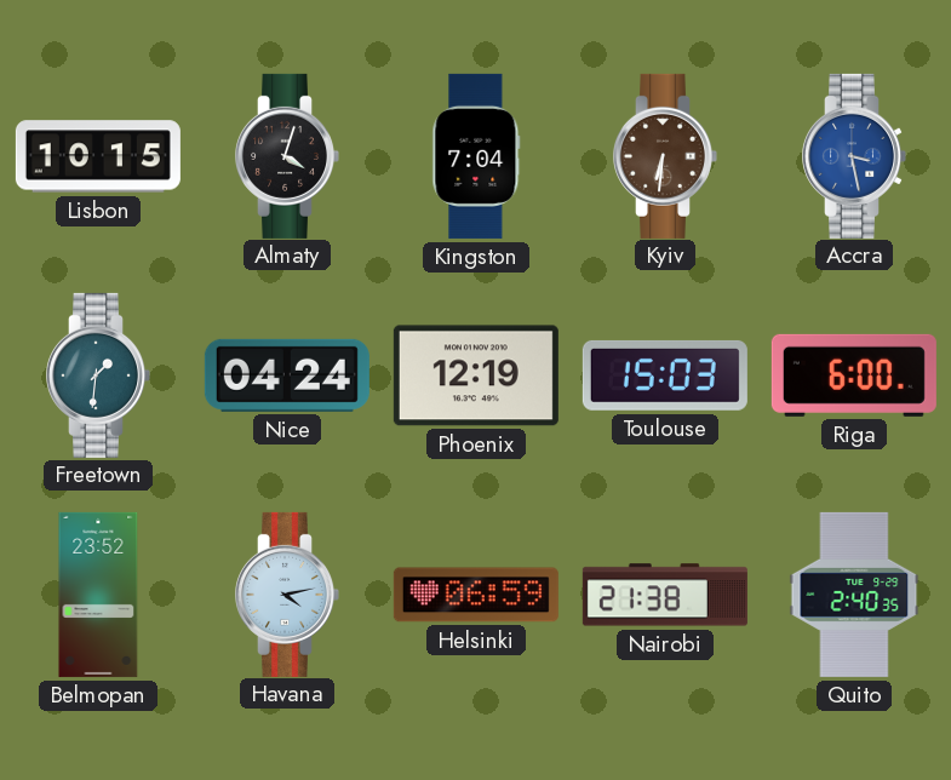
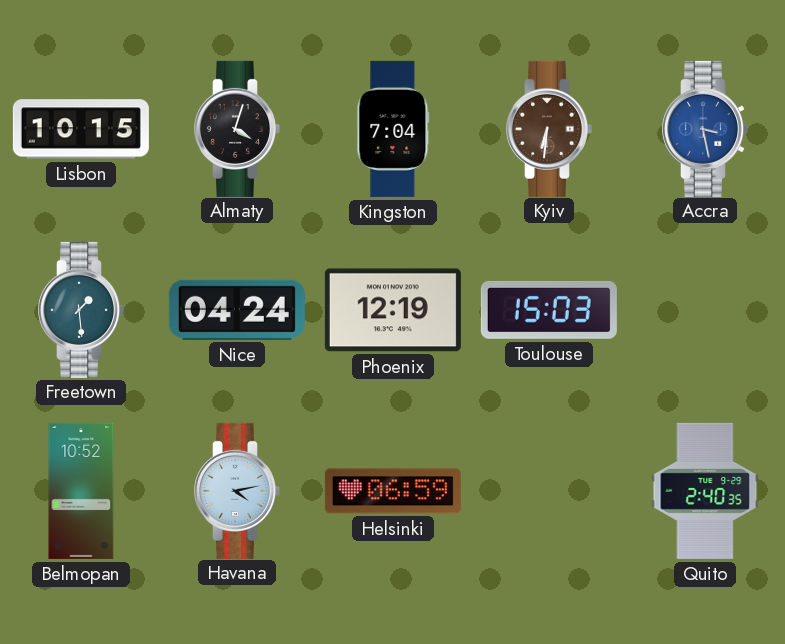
Freetown: 1:31 -> 1:29
Riga: 6:00 -> none
Belmopan: 23:52 -> 10:52
Nairobi: 21:38 -> none
